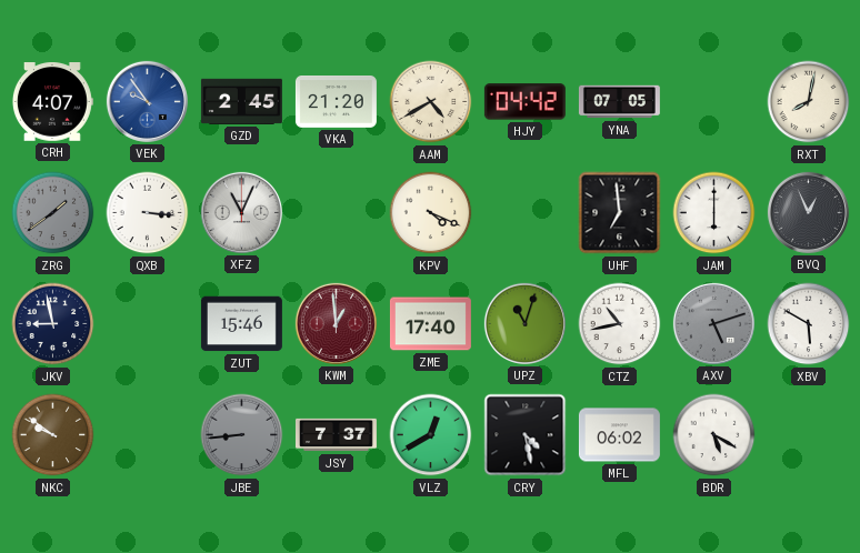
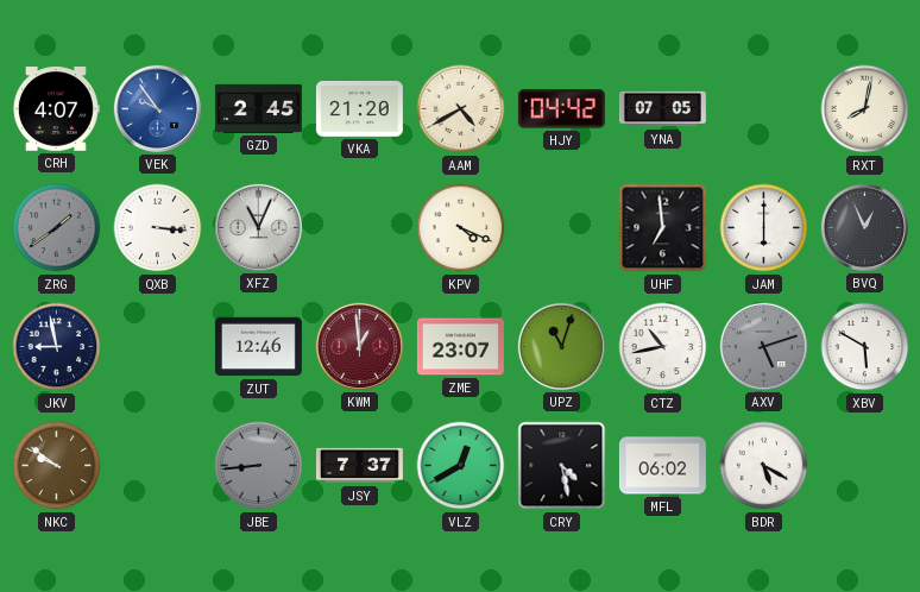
ZUT: 15:46 -> 12:46
ZME: 17:40 -> 23:07
